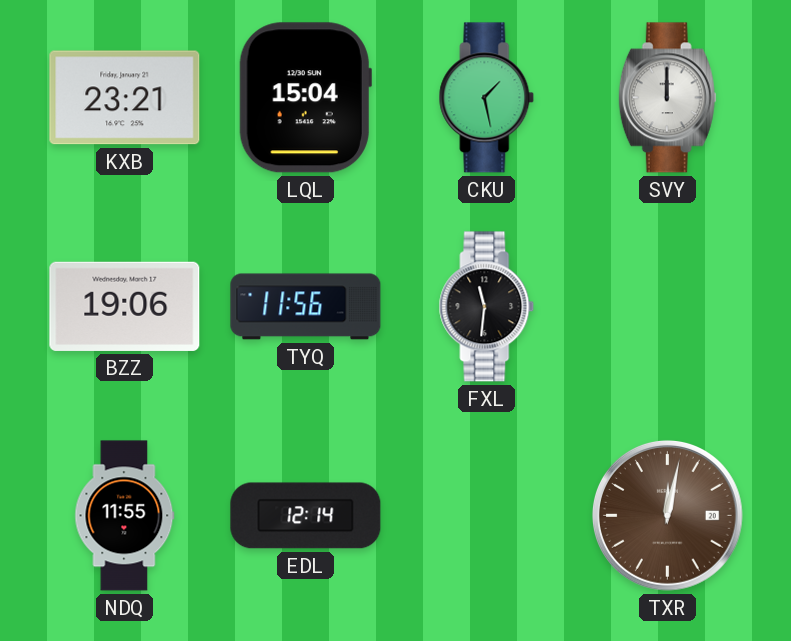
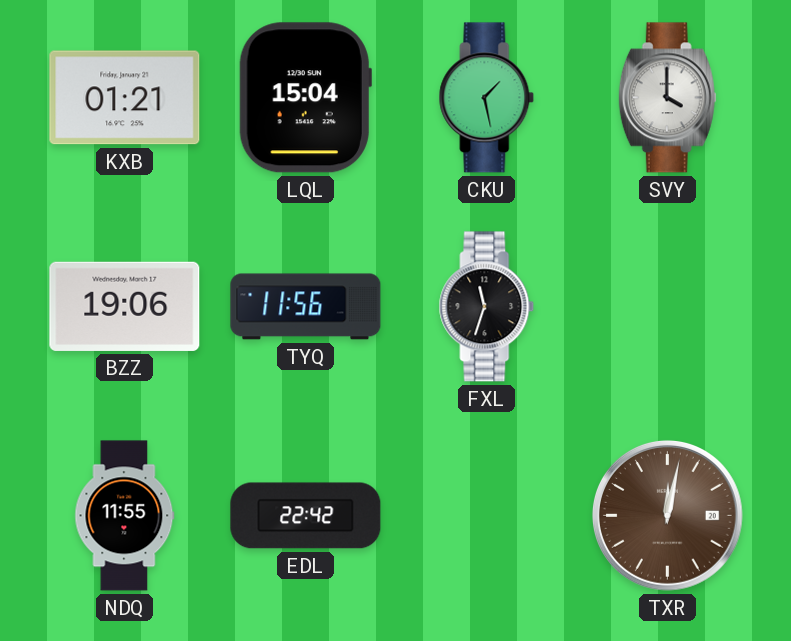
KXB: 23:21 -> 01:21
SVY: 12:00 -> 4:00
FXL: 11:31 -> 11:33
EDL: 12:14 -> 22:42
